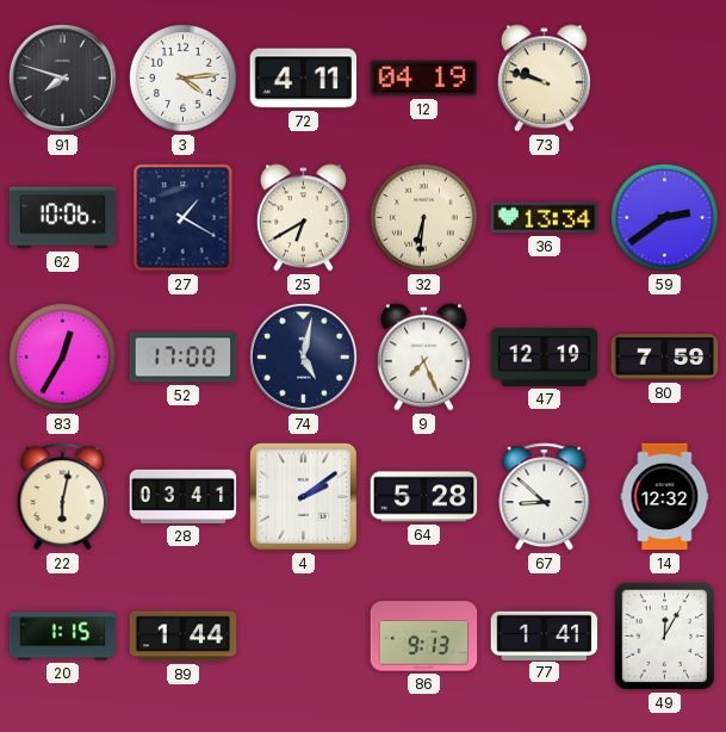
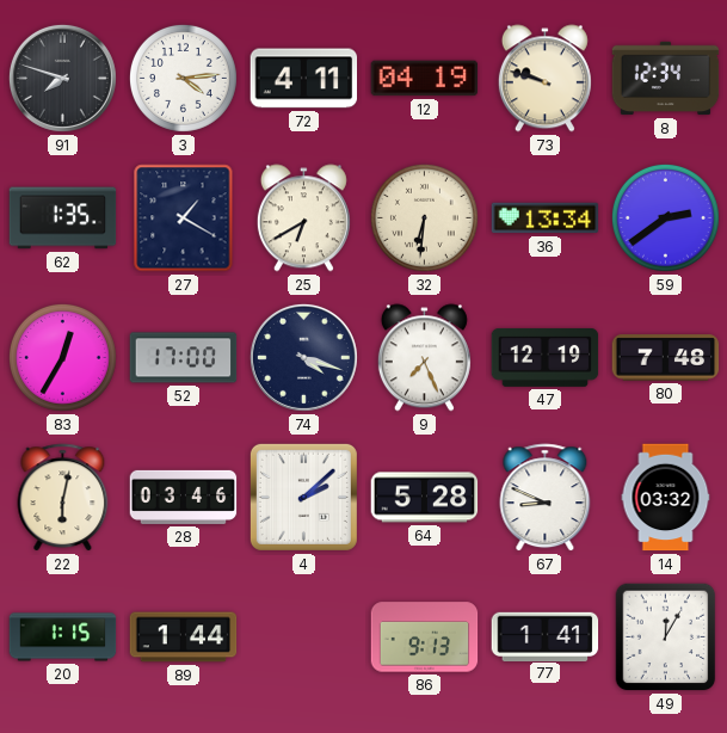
8: none -> 12:34
62: 10:06 -> 1:35
74: 5:02 -> 4:18
80: 7:59 -> 7:48
28: 03:41 -> 03:46
4: 2:09 -> 2:08
67: 8:52 -> 8:49
14: 12:32 -> 03:32
